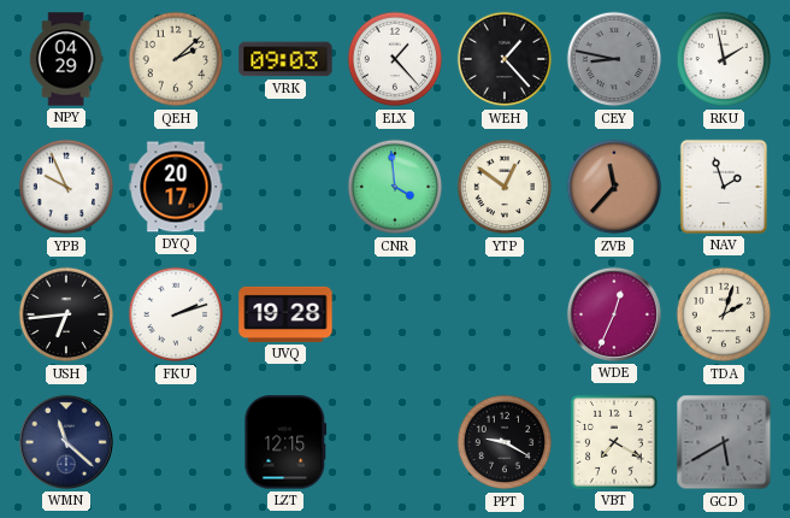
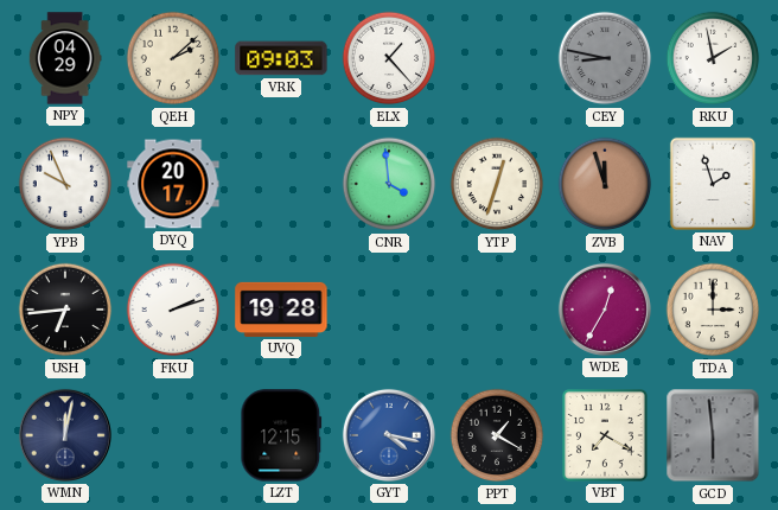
WEH: 1:23 -> none
YTP: 12:51 -> 12:33
ZVB: 11:37 -> 11:57
WDE: 12:34 -> 12:35
TDA: 2:03 -> 3:00
WMN: 11:22 -> 12:02
GYT: none -> 4:17
PPT: 9:20 -> 1:20
GCD: 5:40 -> 5:59
